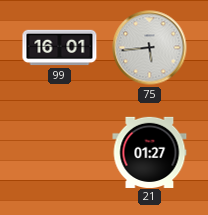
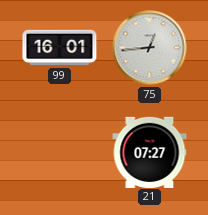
75: 5:44 -> 12:44
21: 01:27 -> 07:27
